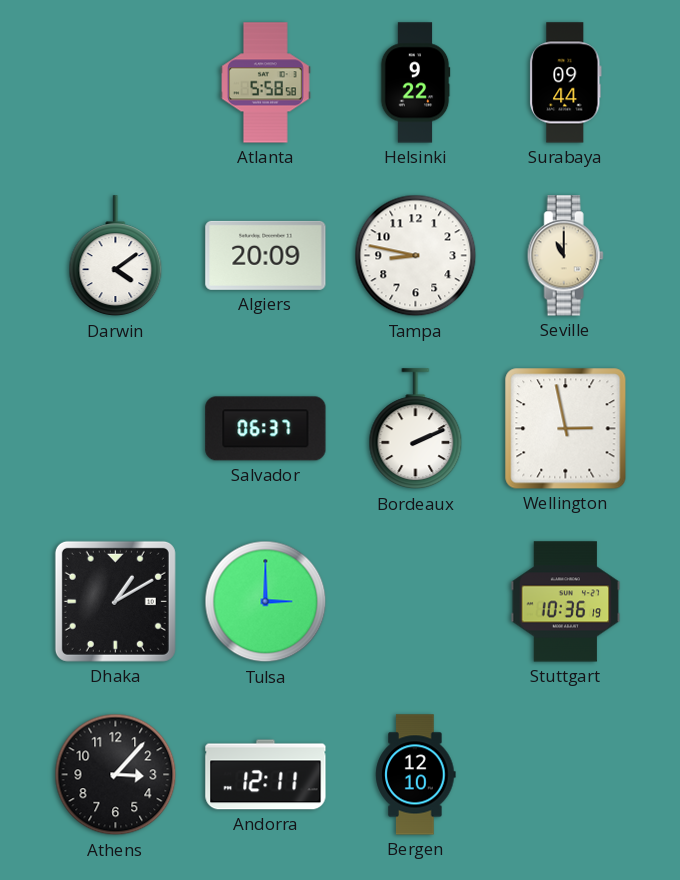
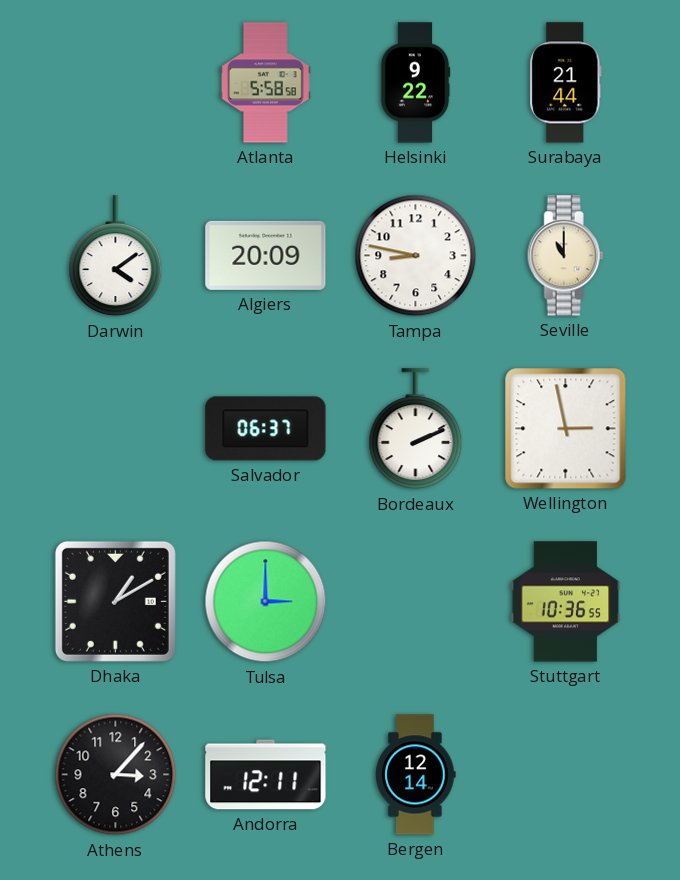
Surabaya: 09:44 -> 21:44
Stuttgart: 10:36:19 -> 10:36:55
Bergen: 12:10 -> 12:14
